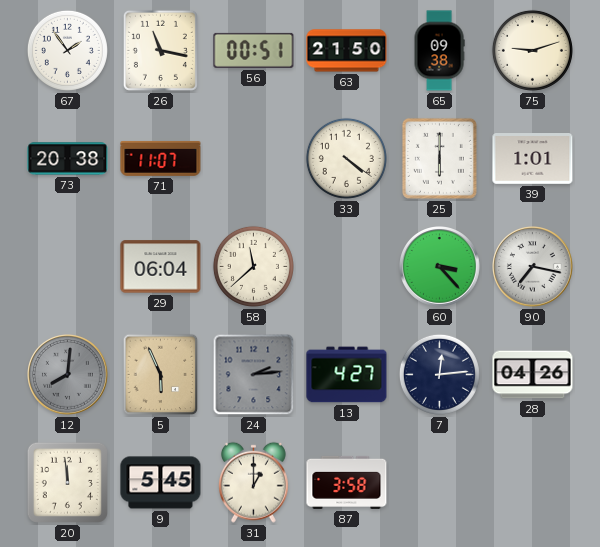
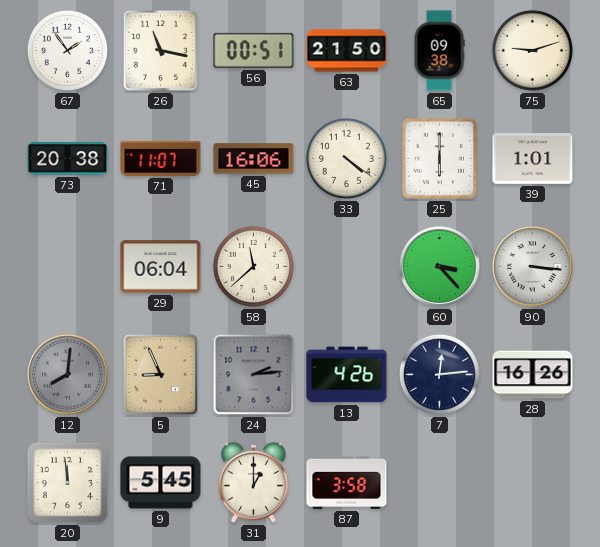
45: none -> 16:06
90: 7:17 -> 3:16
5: 5:56 -> 8:56
13: 4:27 -> 4:26
28: 04:26 -> 16:26
